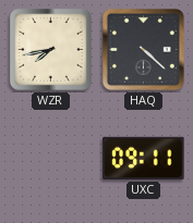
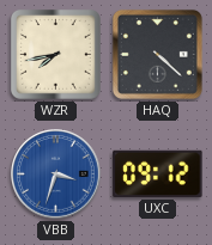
VBB: none -> 3:33
UXC: 09:11 -> 09:12
